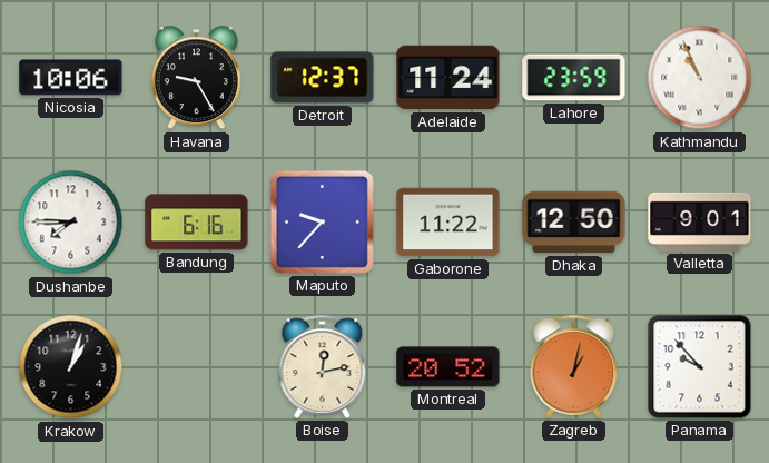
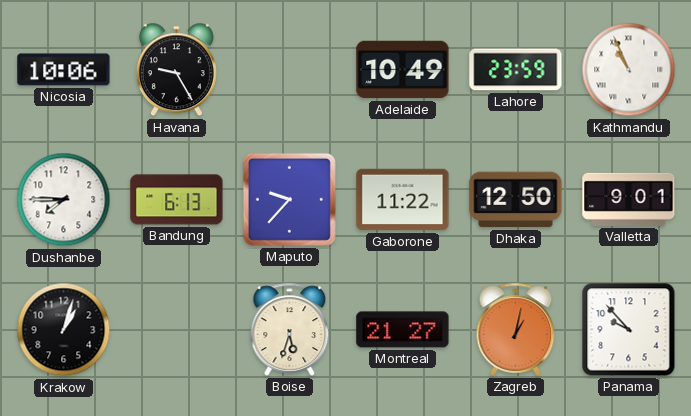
Detroit: 12:37 -> none
Adelaide: 11:24 -> 10:49
Bandung: 6:16 -> 6:13
Boise: 12:13 -> 5:33
Montreal: 20:52 -> 21:27
